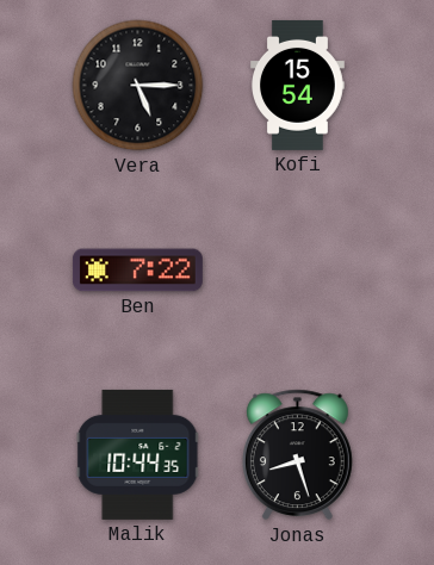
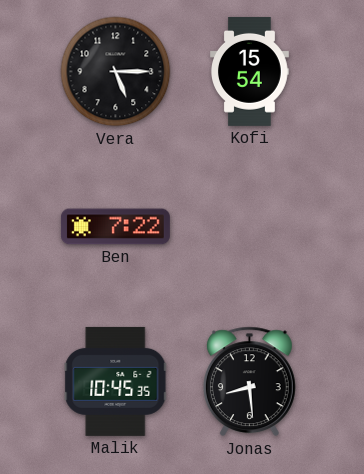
Malik: 10:44 -> 10:45
Jonas: 8:27 -> 8:29
